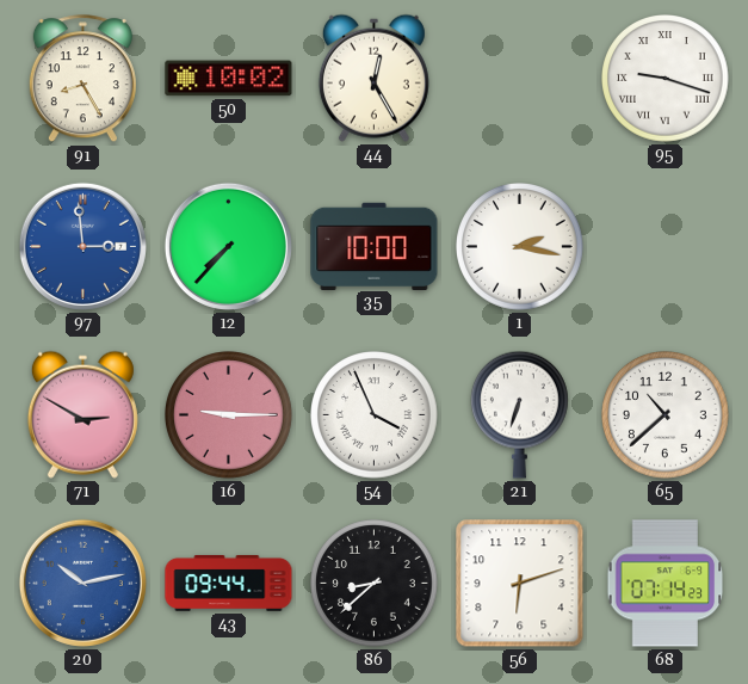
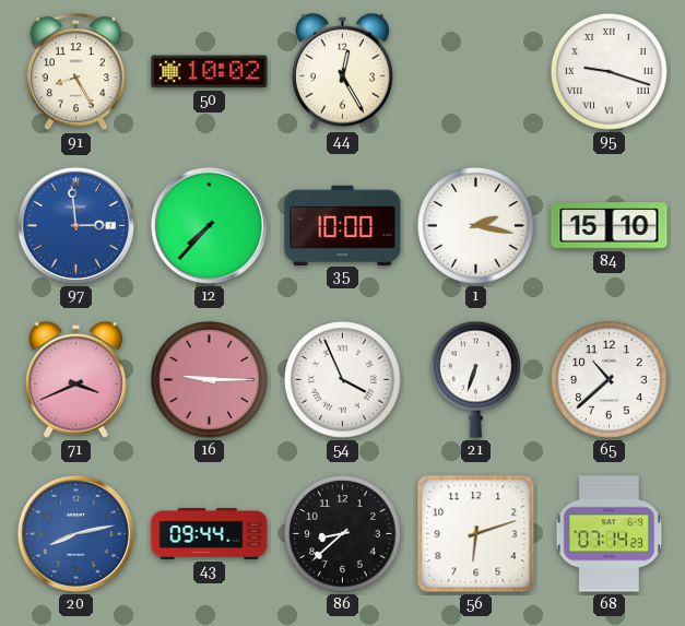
84: none -> 15:10
71: 2:50 -> 3:41
20: 10:13 -> 8:13
